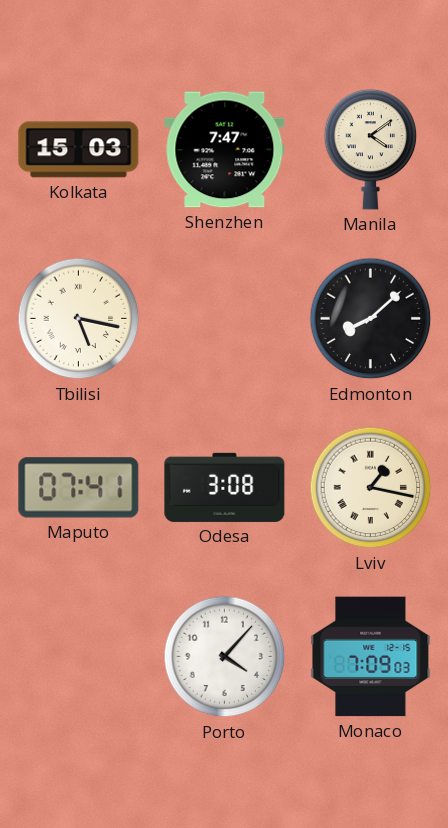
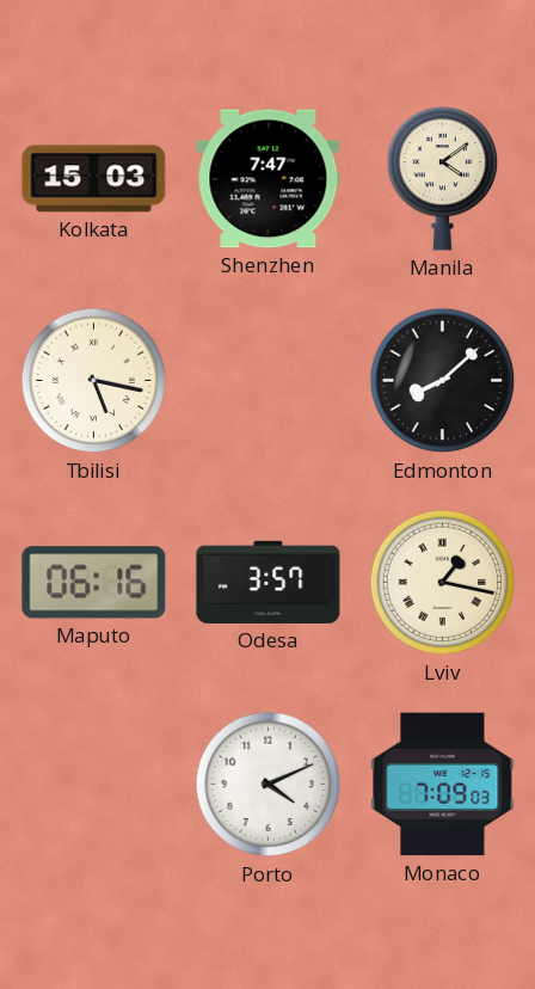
Maputo: 07:41 -> 06:16
Odesa: 3:08 -> 3:57
Porto: 4:07 -> 4:11
